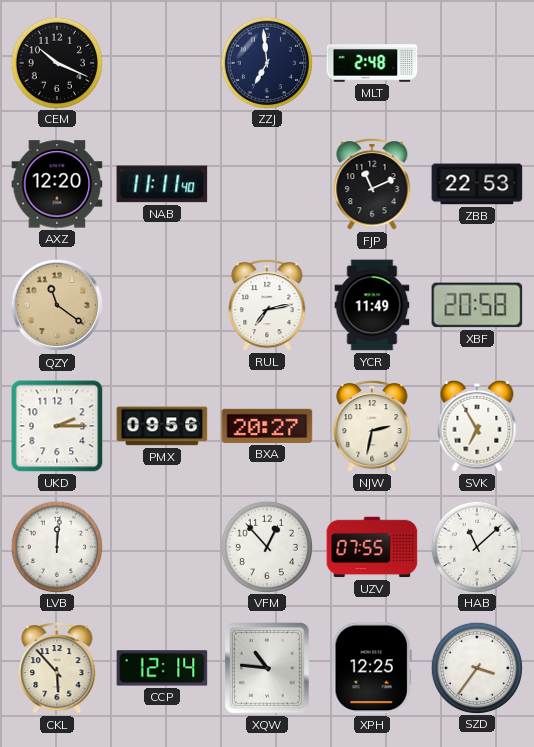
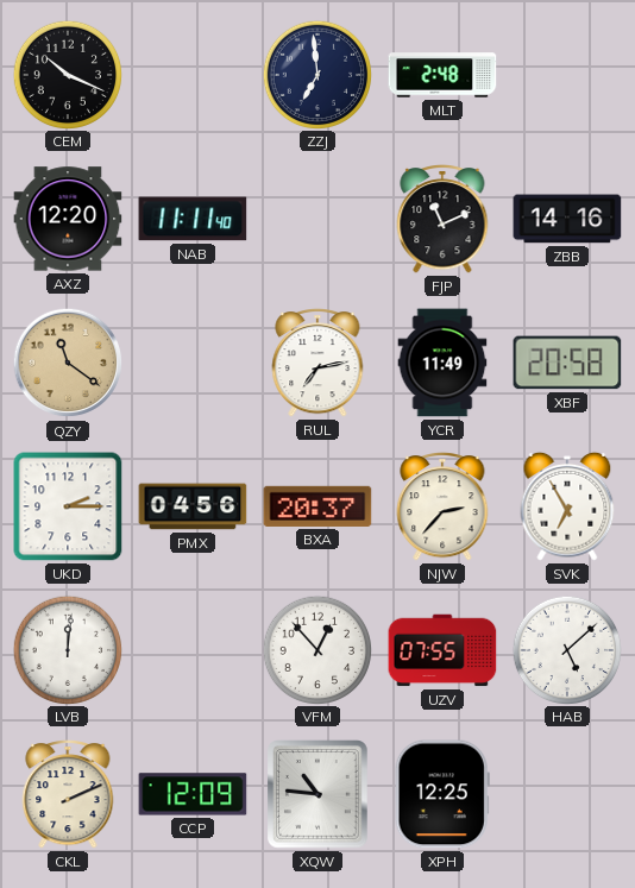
ZBB: 22:53 -> 14:16
PMX: 09:56 -> 04:56
BXA: 20:27 -> 20:37
NJW: 2:32 -> 2:37
HAB: 11:08 -> 5:08
CKL: 5:53 -> 2:11
CCP: 12:14 -> 12:09
SZD: 3:36 -> none
